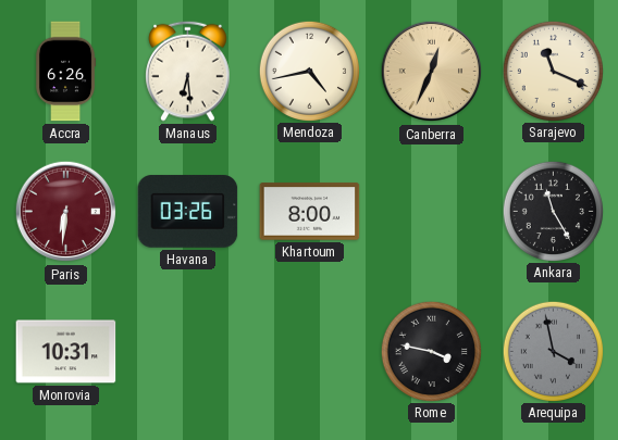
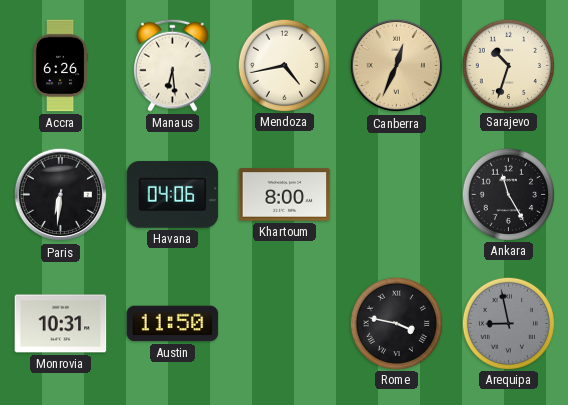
Sarajevo: 11:19 -> 10:33
Paris dial: burgundy -> black
Havana: 03:26 -> 04:06
Austin: none -> 11:50
Arequipa: 3:58 -> 8:58
